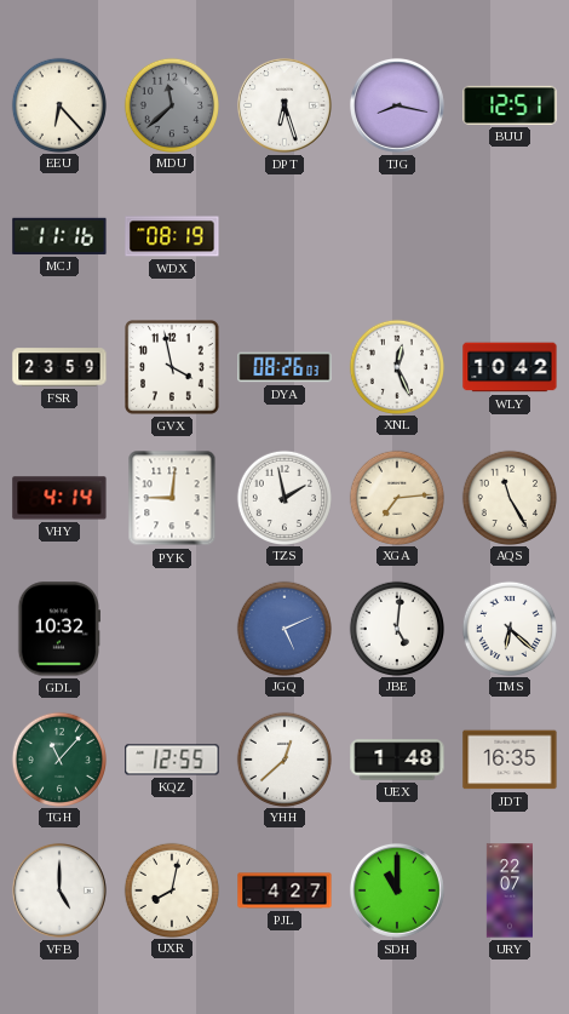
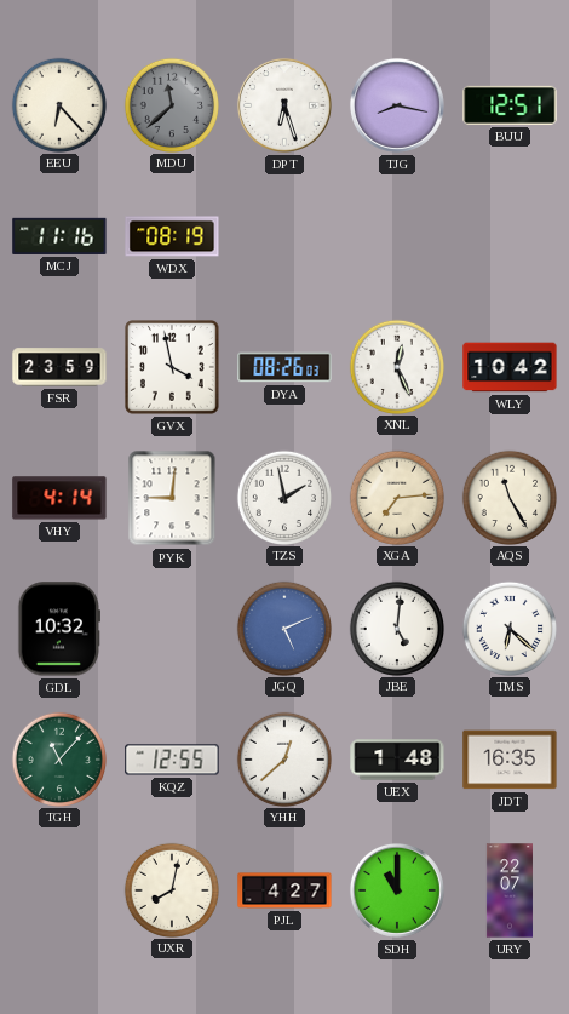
VFB: 5:00 -> none
